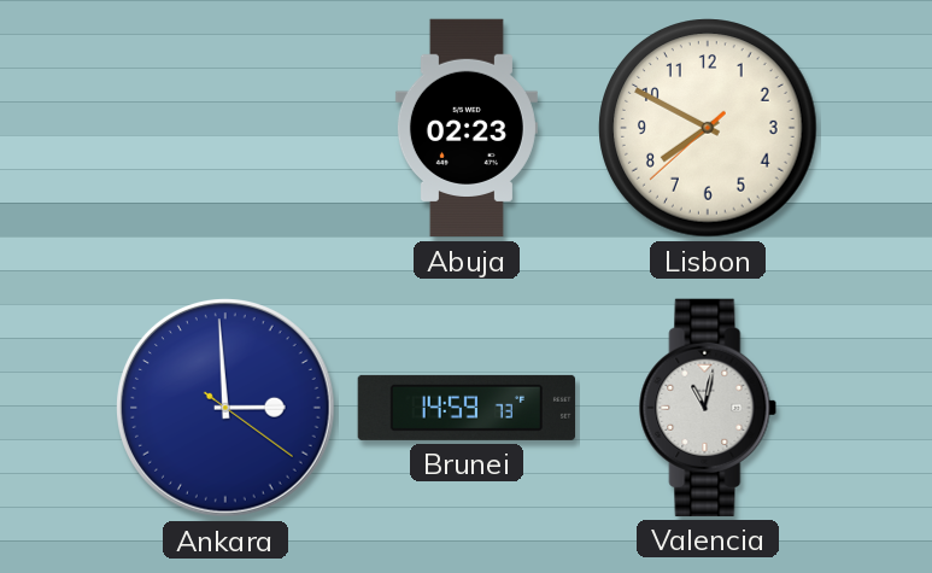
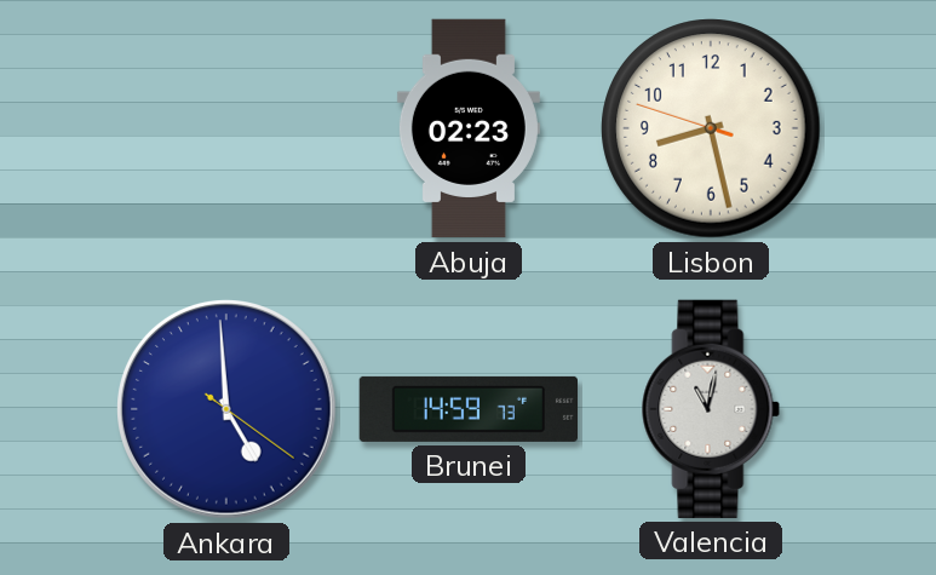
Lisbon: 7:49 -> 8:27
Ankara: 2:59 -> 4:59
